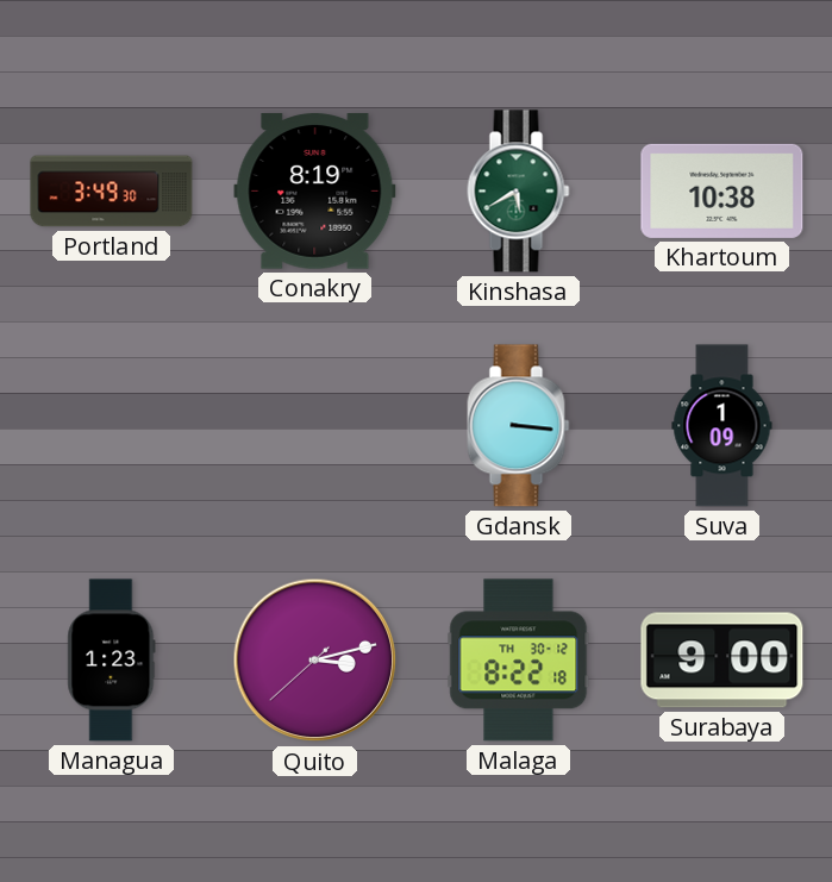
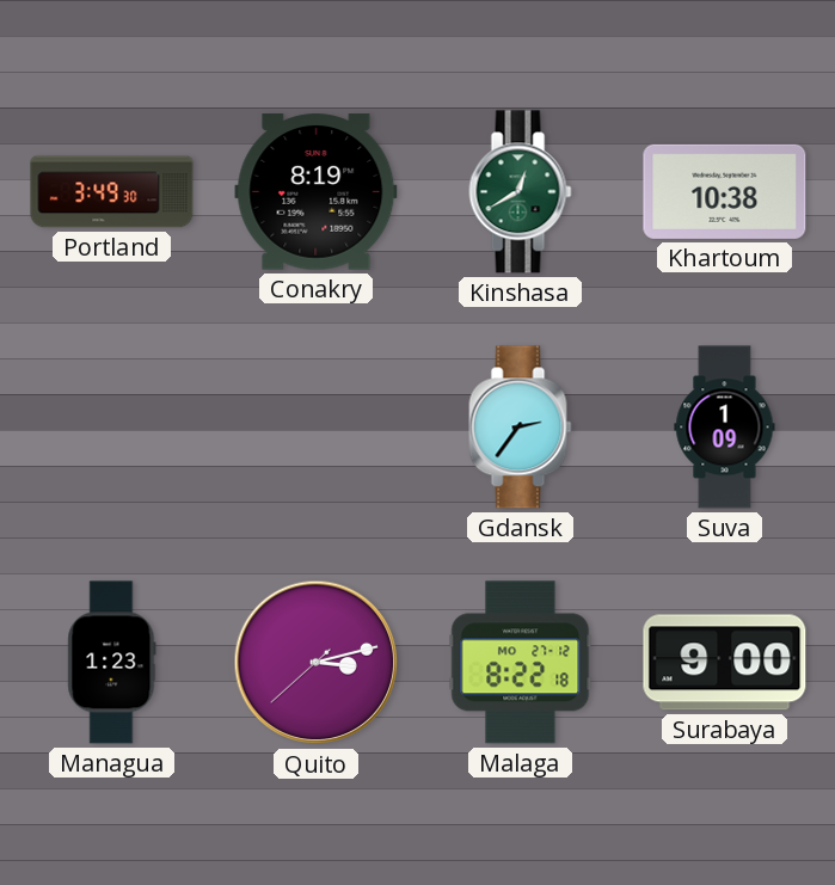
Kinshasa: 5:40 -> 12:40
Gdansk: 3:16 -> 2:36
Malaga date: TH 30-12 -> MO 27-12
